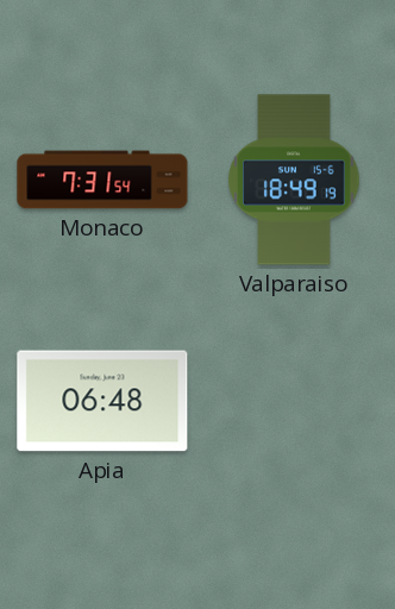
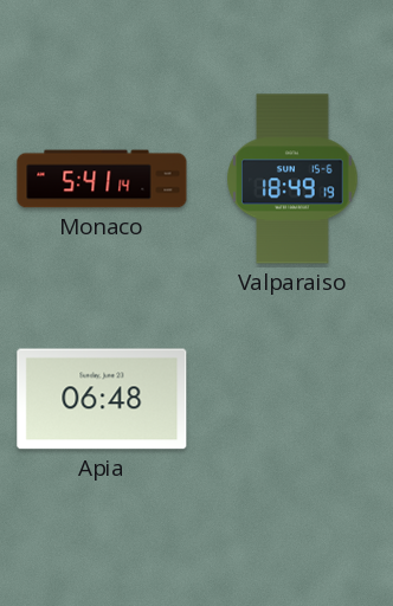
Monaco: 7:31 -> 5:41
